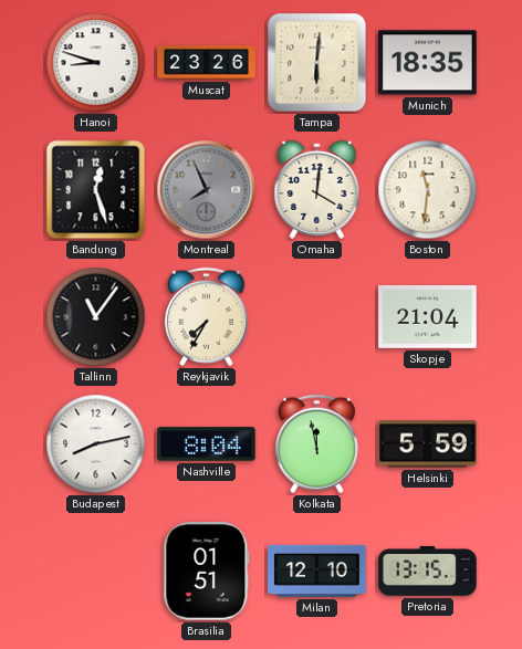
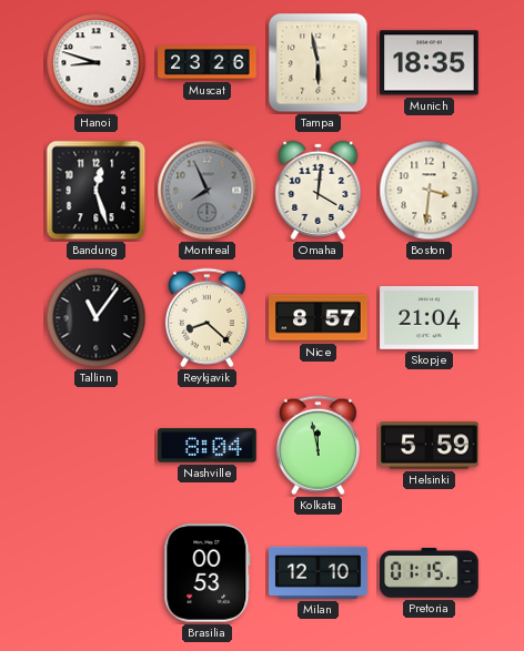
Tampa: 6:01 -> 5:58
Boston: 11:31 -> 3:31
Reykjavik: 7:35 -> 8:22
Nice: none -> 8:57
Budapest: 8:13 -> none
Brasilia: 01:51 -> 00:53
Pretoria: 13:15 -> 01:15
